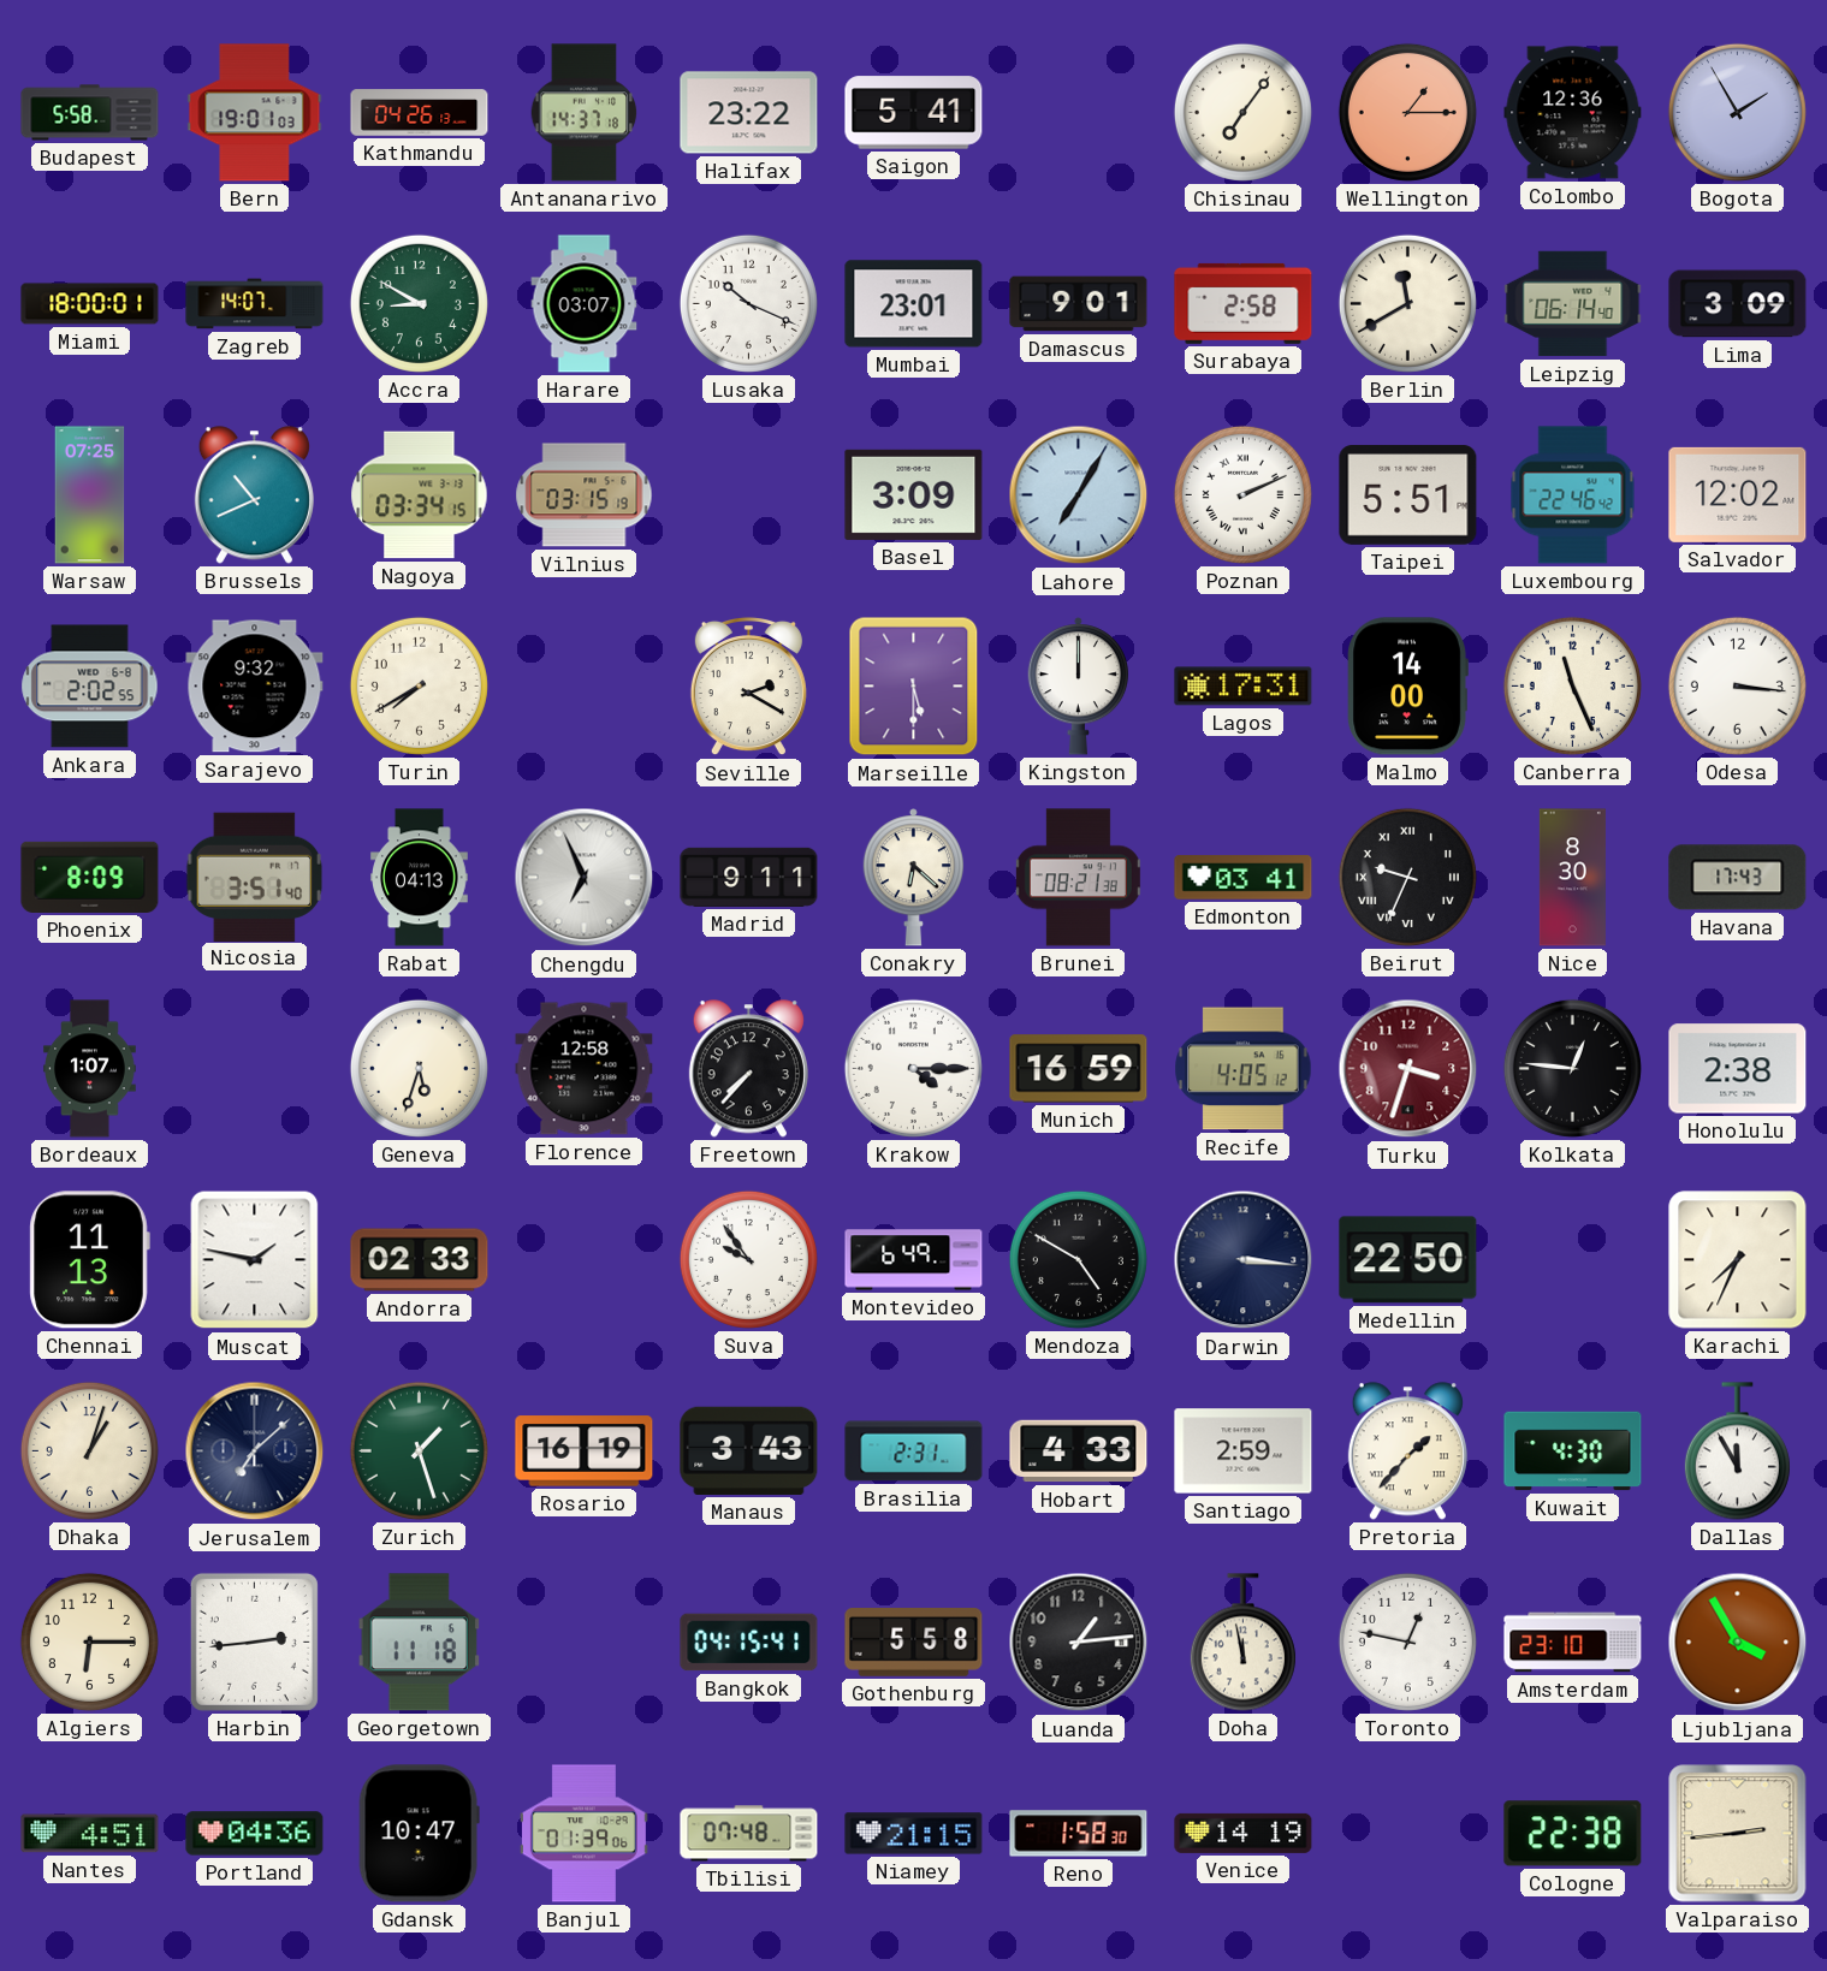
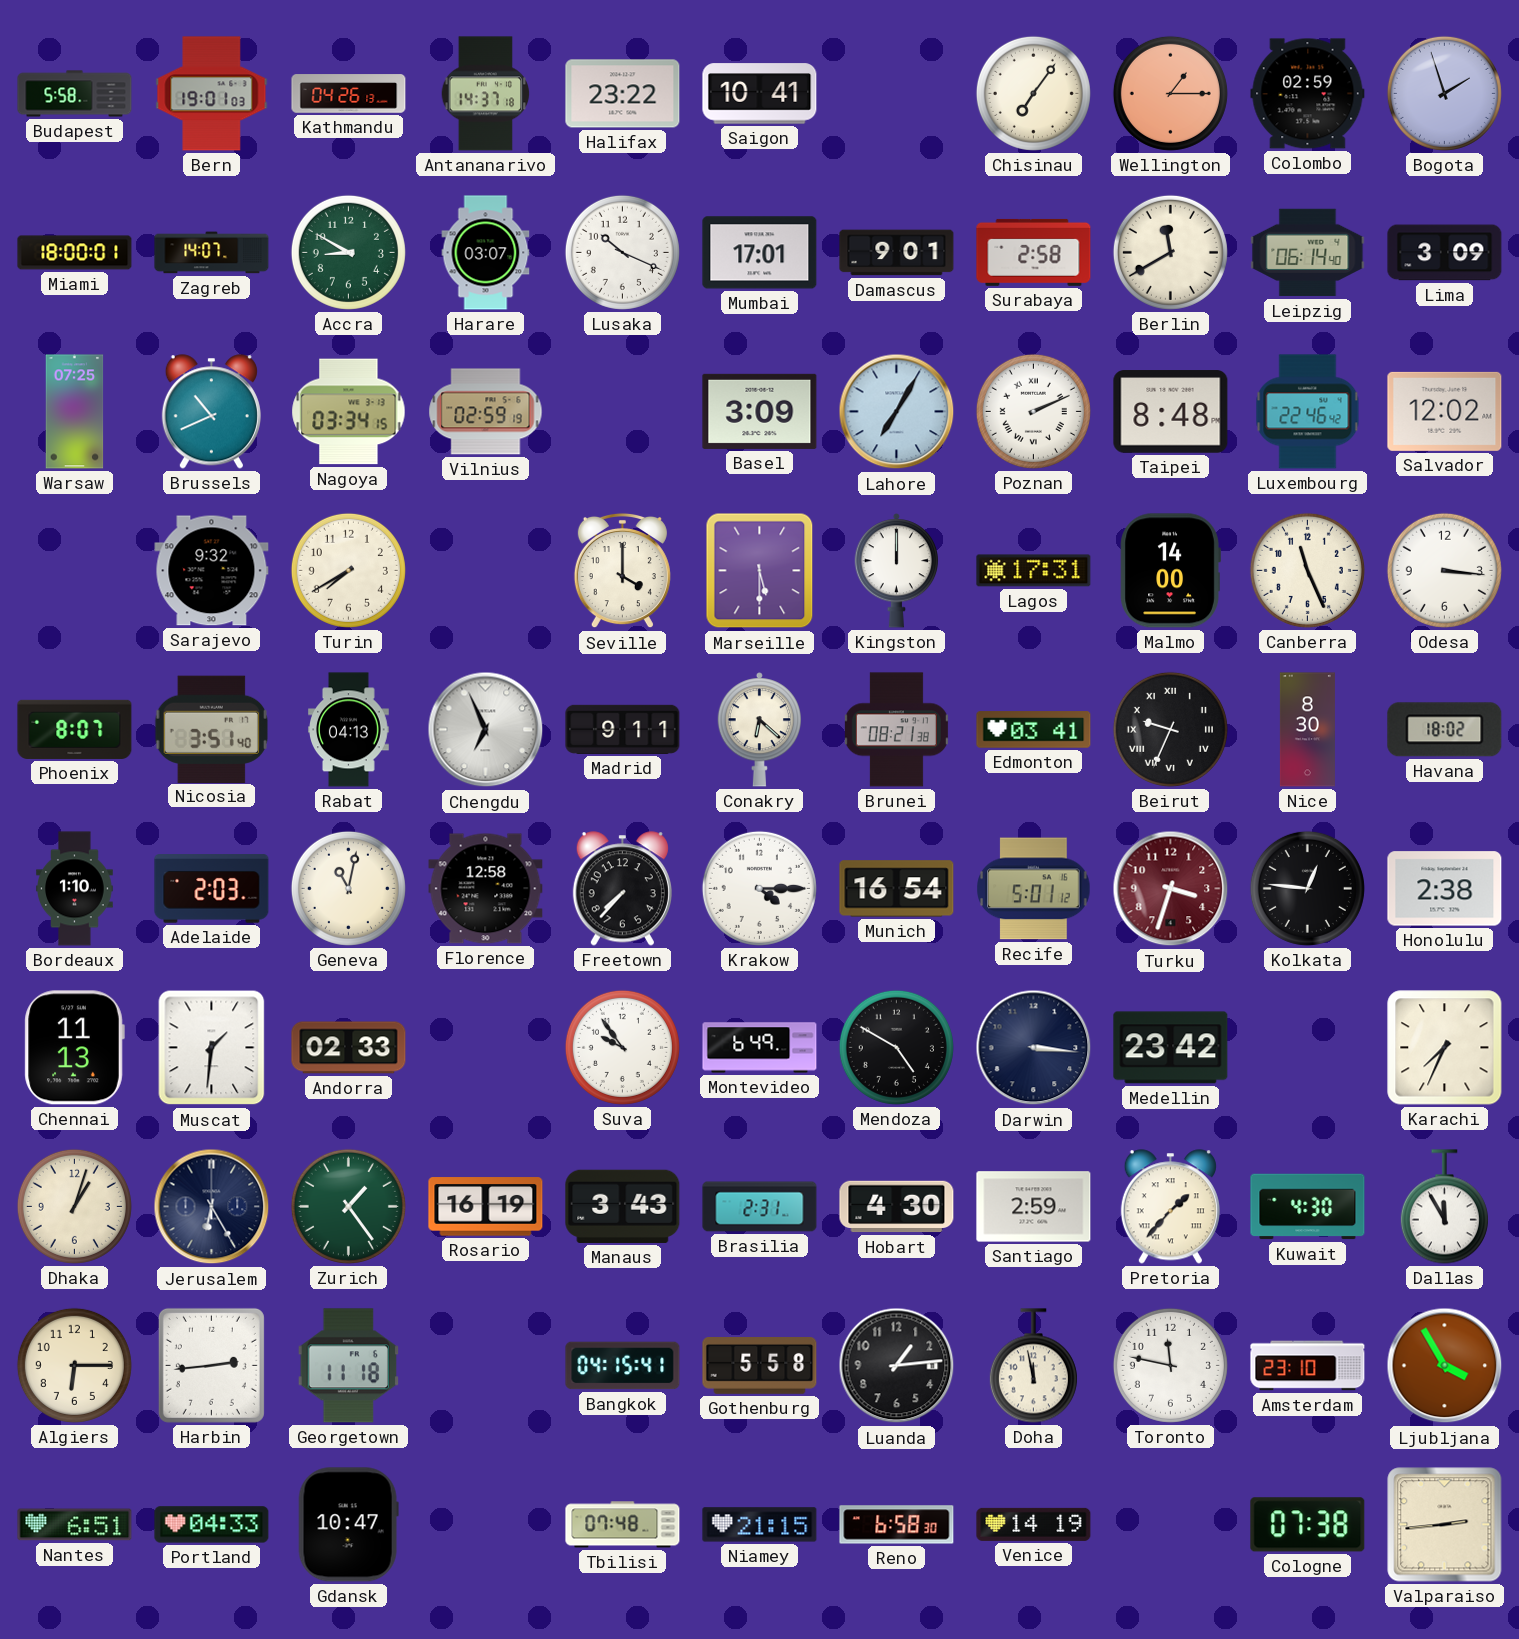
Saigon: 5:41 -> 10:41
Colombo: 12:36 -> 02:59
Bogota: 1:55 -> 1:57
Mumbai: 23:01 -> 17:01
Vilnius: 03:15 -> 02:59
Taipei: 5:51 -> 8:48
Ankara: 2:02 -> none
Seville: 2:20 -> 4:00
Phoenix: 8:09 -> 8:07
Havana: 17:43 -> 18:02
Bordeaux: 1:07 -> 1:10
Adelaide: none -> 2:03
Geneva: 5:33 -> 11:02
Munich: 16:59 -> 16:54
Recife: 4:05 -> 5:01
Muscat: 1:47 -> 1:31
Medellin: 22:50 -> 23:42
Jerusalem: 7:08 -> 6:25
Zurich: 1:27 -> 1:24
Hobart: 4:33 -> 4:30
Toronto: 12:47 -> 11:47
Nantes: 4:51 -> 6:51
Portland: 04:36 -> 04:33
Banjul: 01:39 -> none
Reno: 1:58 -> 6:58
Cologne: 22:38 -> 07:38
